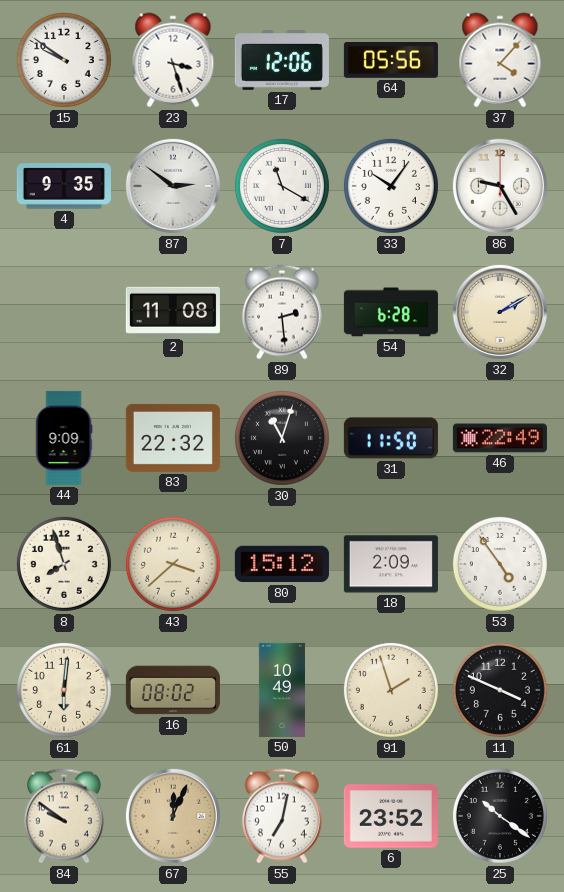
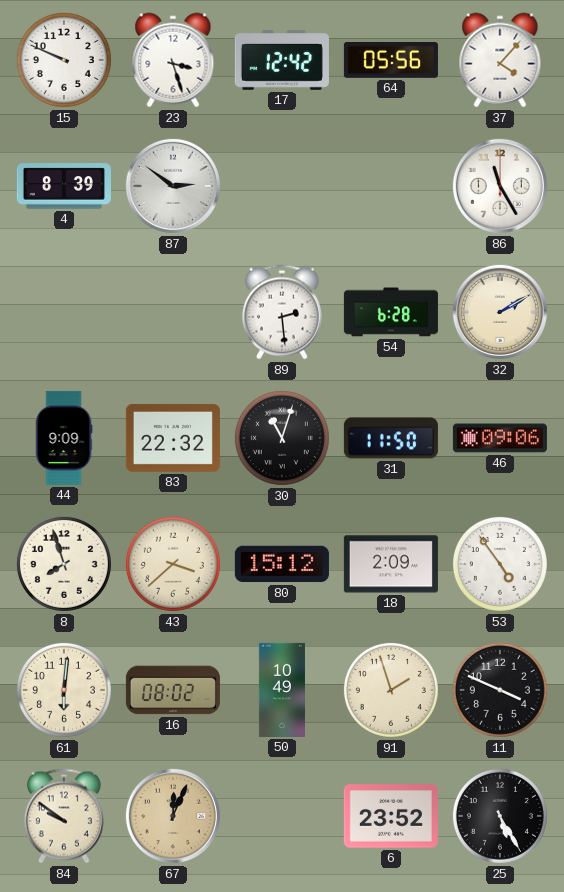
15: 9:51 -> 9:49
17: 12:06 -> 12:42
4: 9:35 -> 8:39
7: 11:20 -> none
33: 10:06 -> none
86: 9:25 -> 11:25
2: 11:08 -> none
46: 22:49 -> 09:06
55: 7:02 -> none
25: 10:21 -> 5:25
